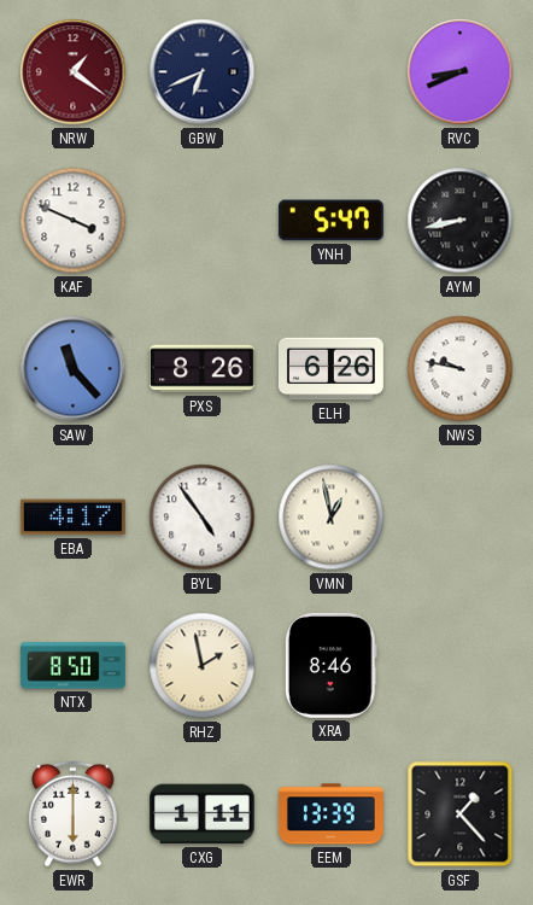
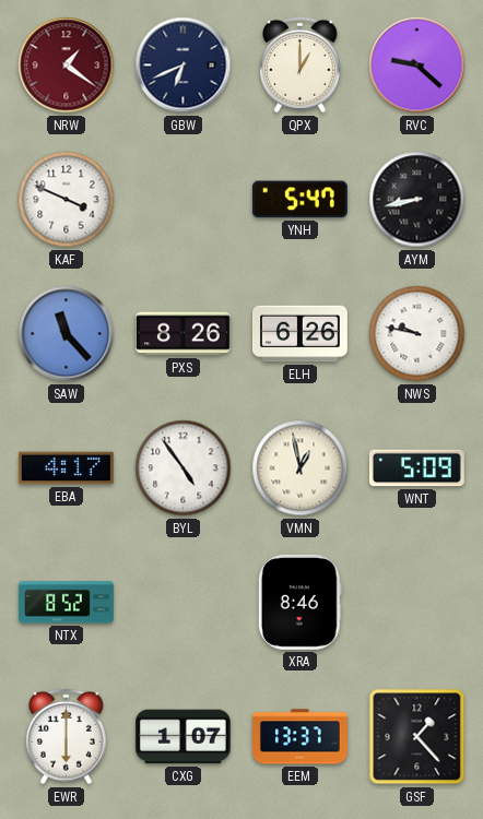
QPX: none -> 1:00
RVC: 8:41 -> 9:22
WNT: none -> 5:09
NTX: 8:50 -> 8:52
RHZ: 1:58 -> none
CXG: 1:11 -> 1:07
EEM: 13:39 -> 13:37
